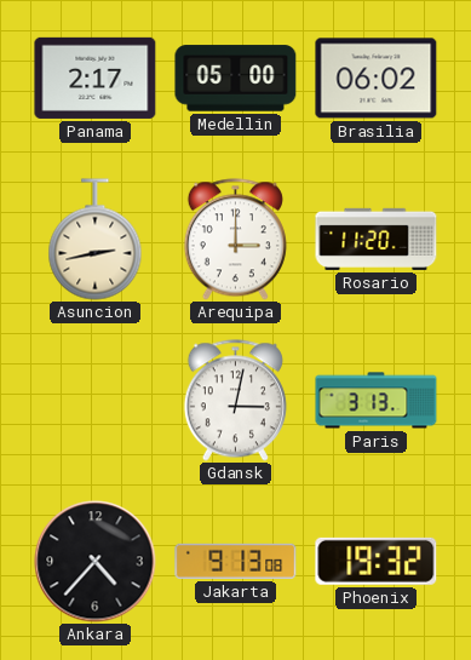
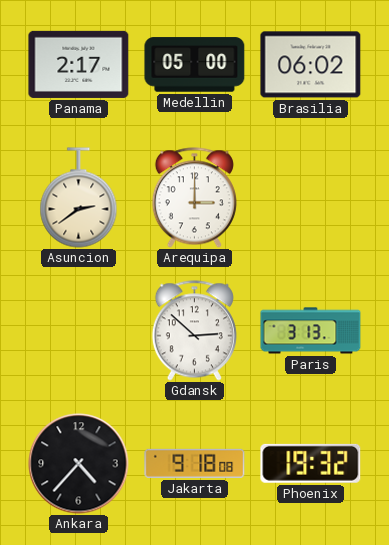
Asuncion: 2:43 -> 2:39
Rosario: 11:20 -> none
Gdansk: 3:02 -> 2:52
Jakarta: 9:13 -> 9:18
